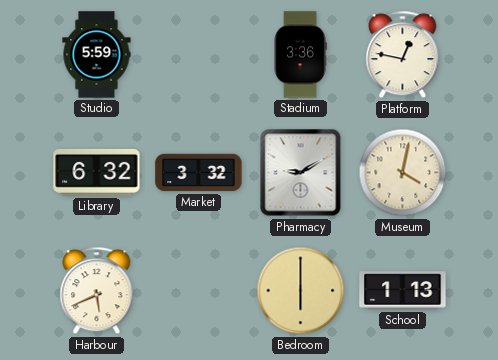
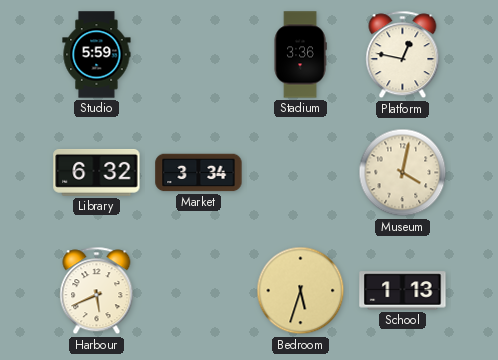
Market: 3:32 -> 3:34
Pharmacy: 9:10 -> none
Bedroom: 6:00 -> 5:33
